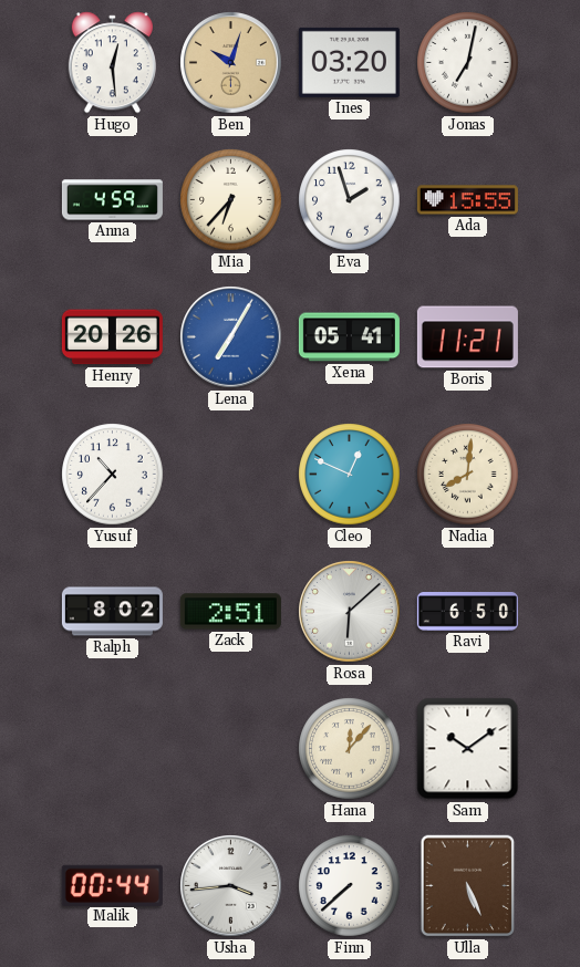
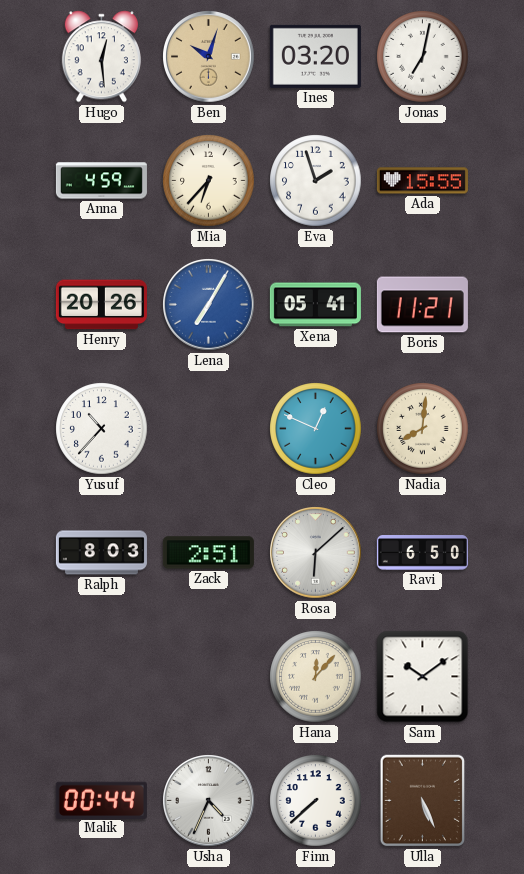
Ralph: 8:02 -> 8:03
Usha: 3:44 -> 4:34
